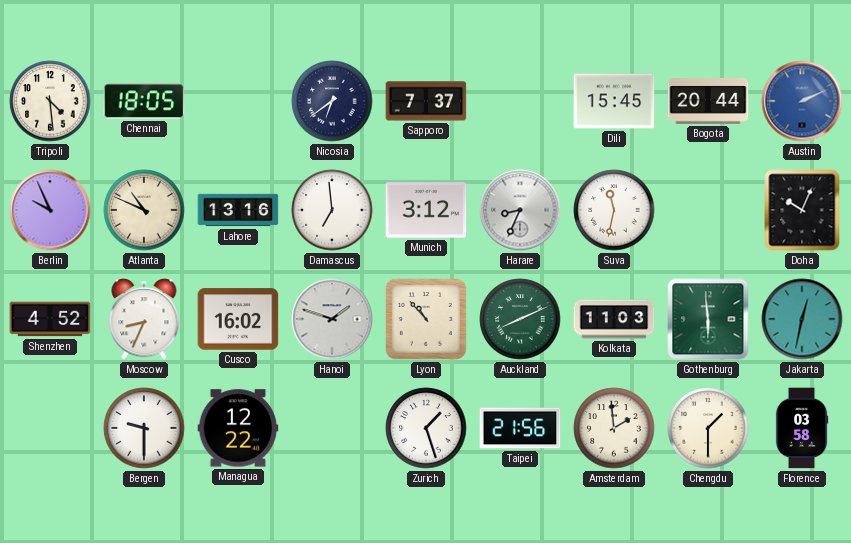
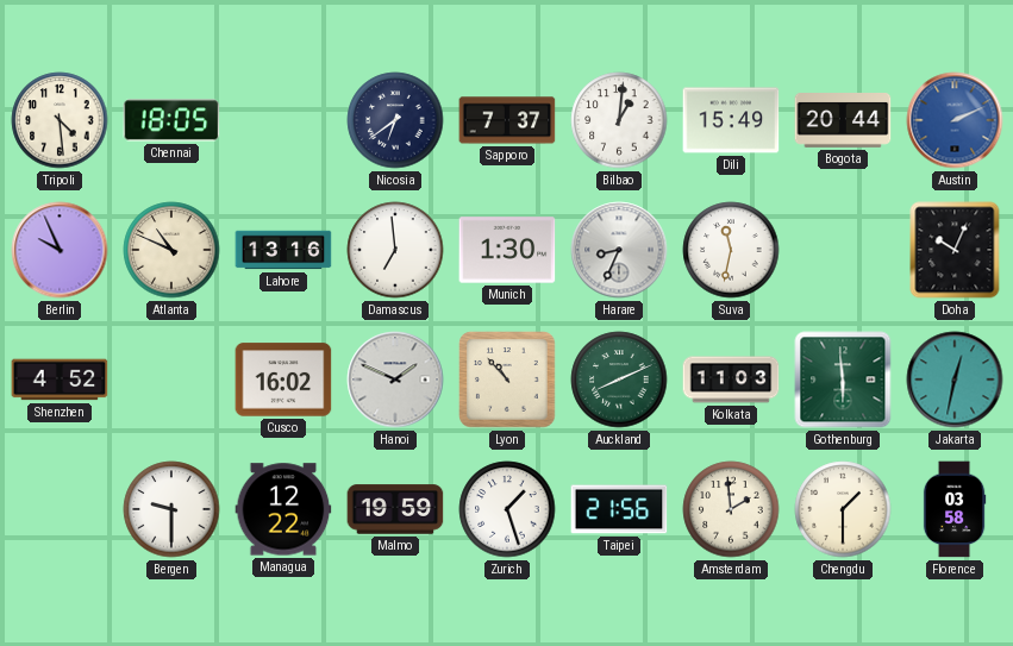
Bilbao: none -> 1:01
Dili: 15:45 -> 15:49
Munich: 3:12 -> 1:30
Moscow: 8:34 -> none
Hanoi: 1:48 -> 1:49
Malmo: none -> 19:59
